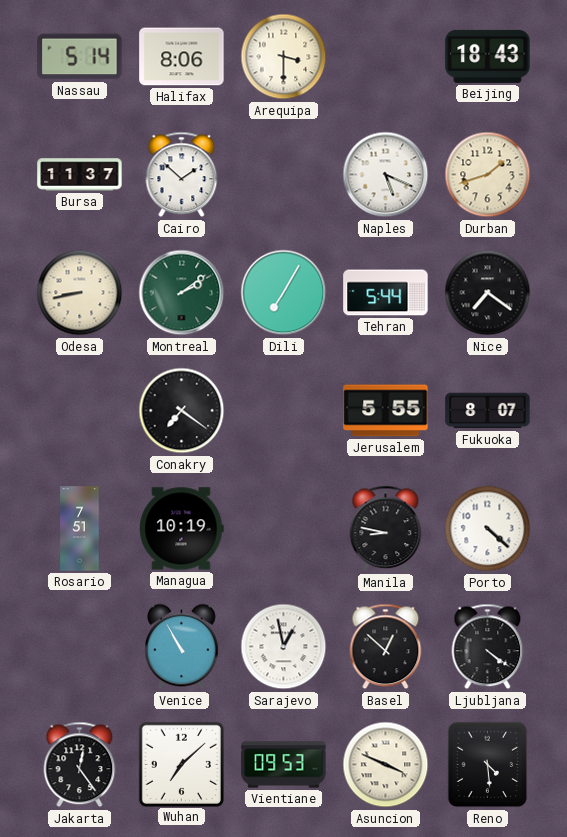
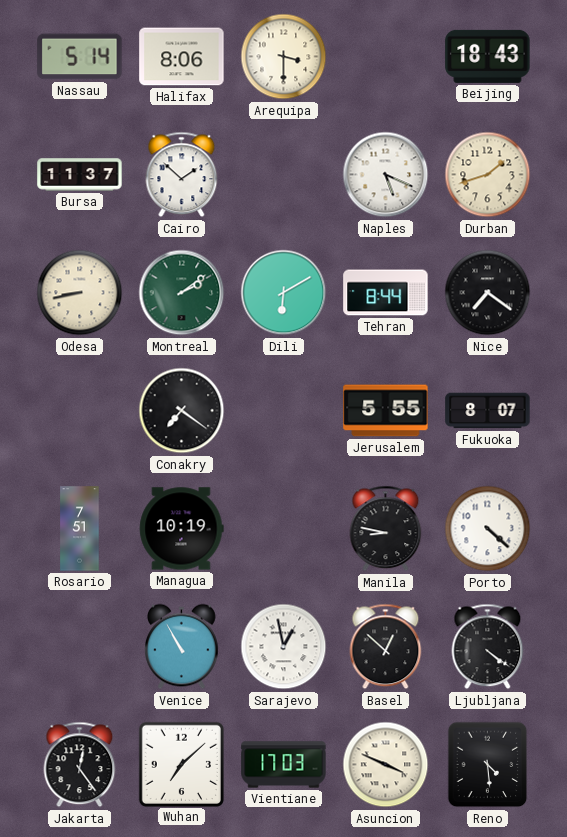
Dili: 7:05 -> 6:10
Tehran: 5:44 -> 8:44
Vientiane: 09:53 -> 17:03
